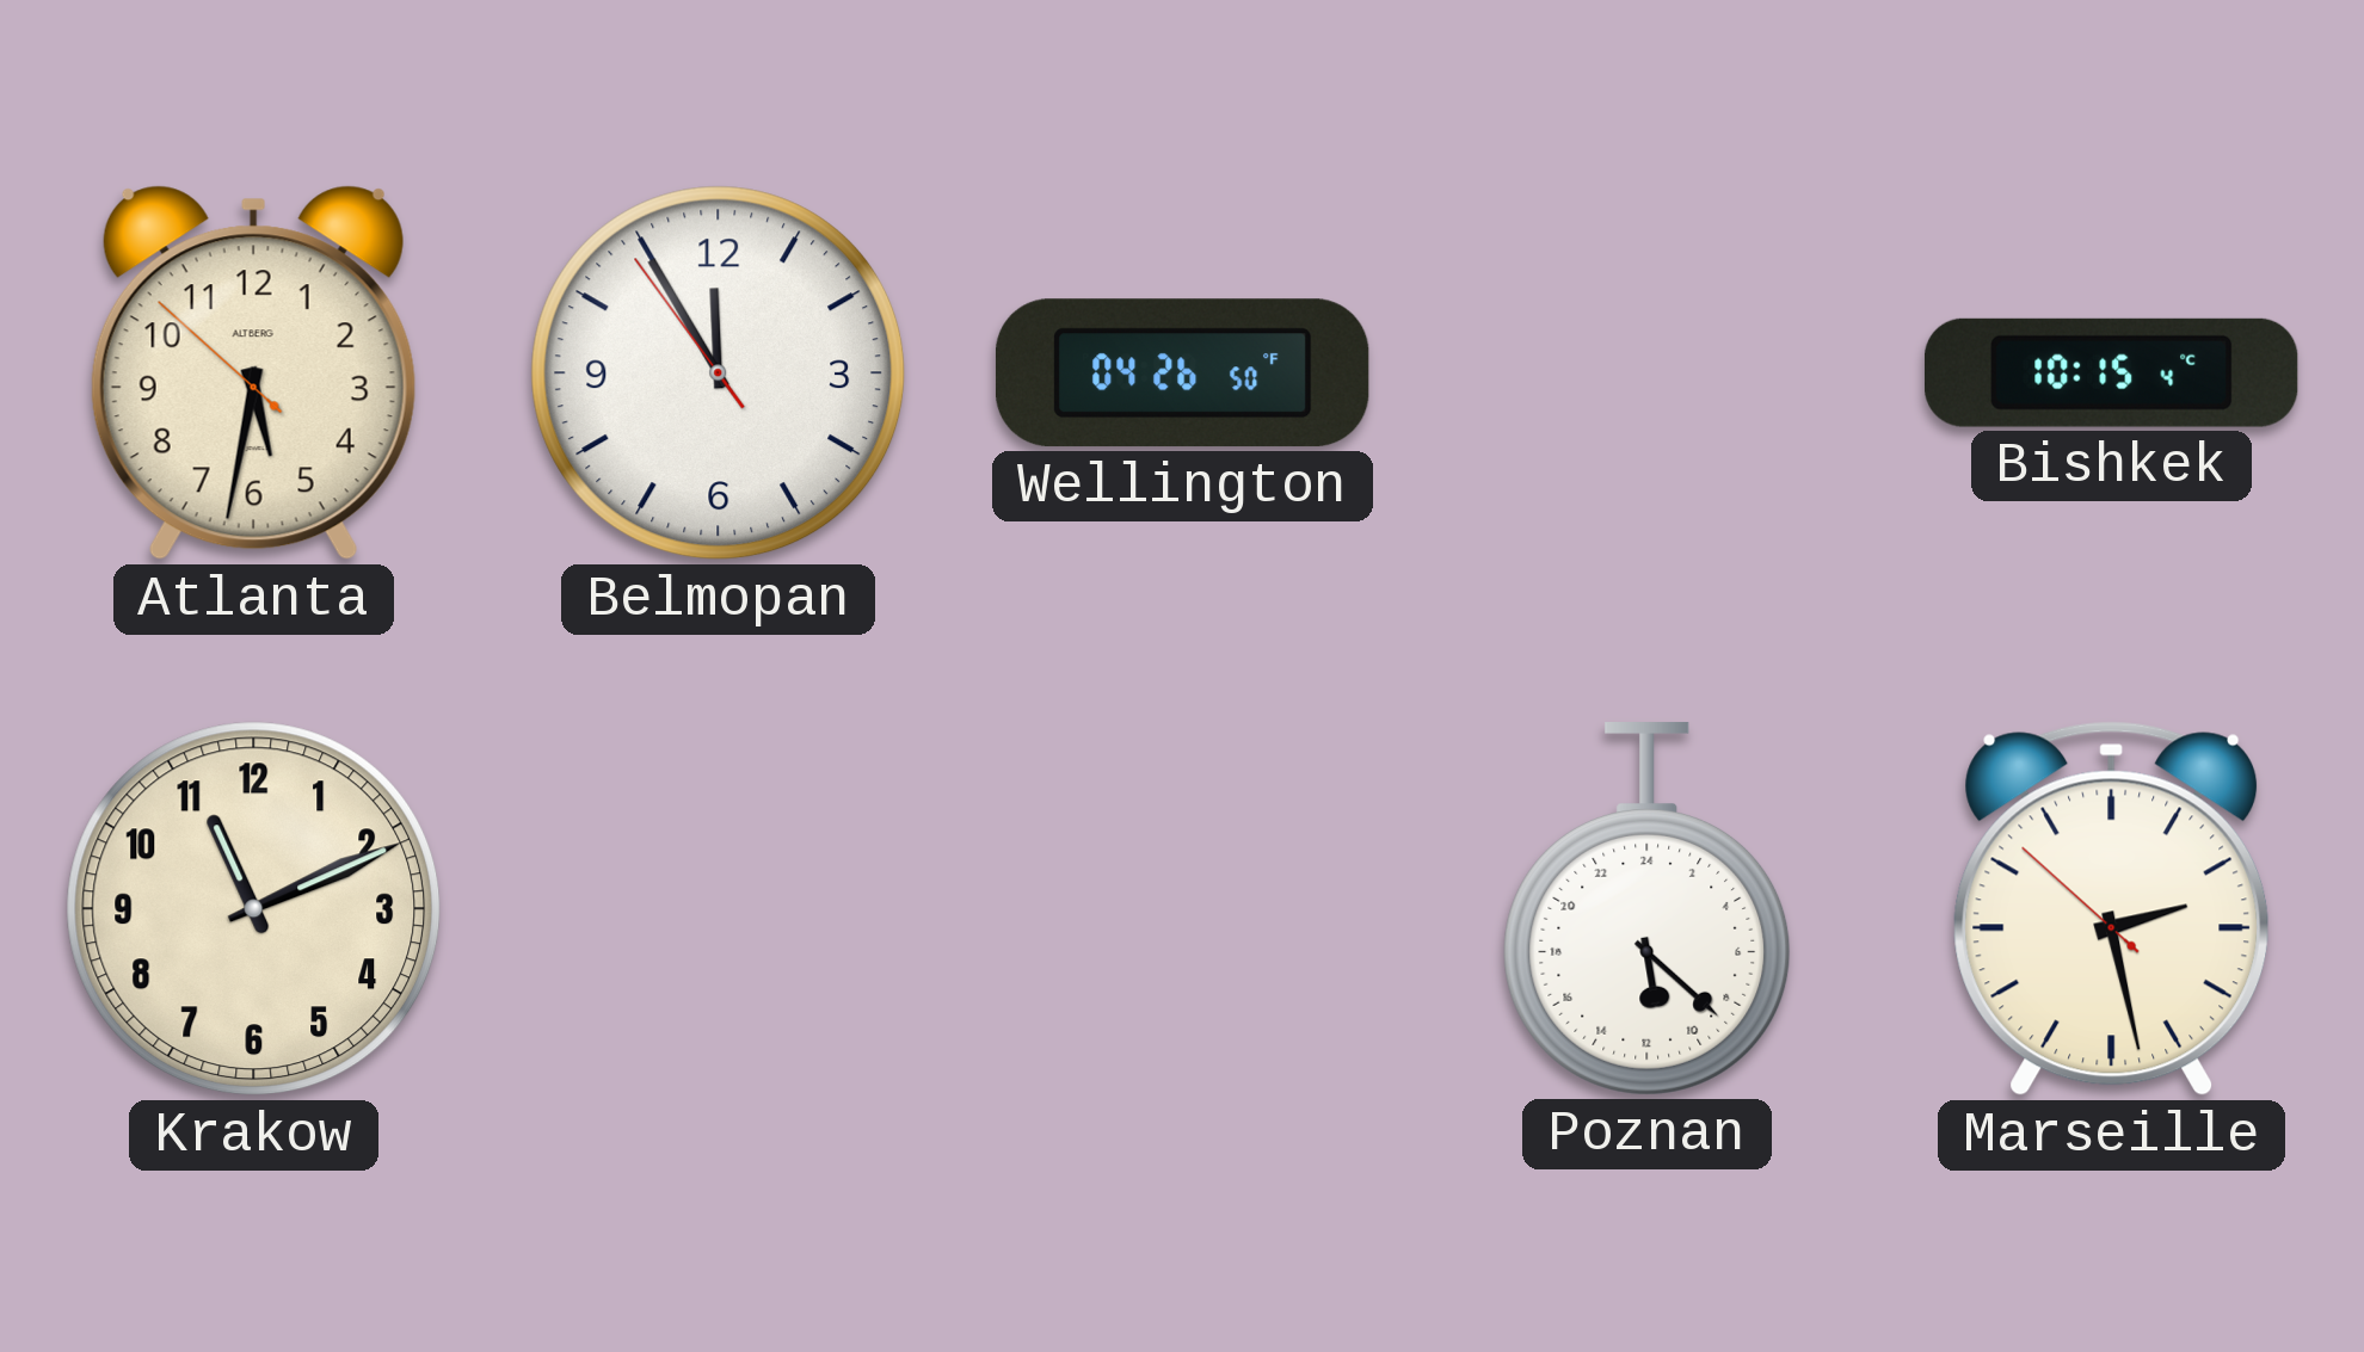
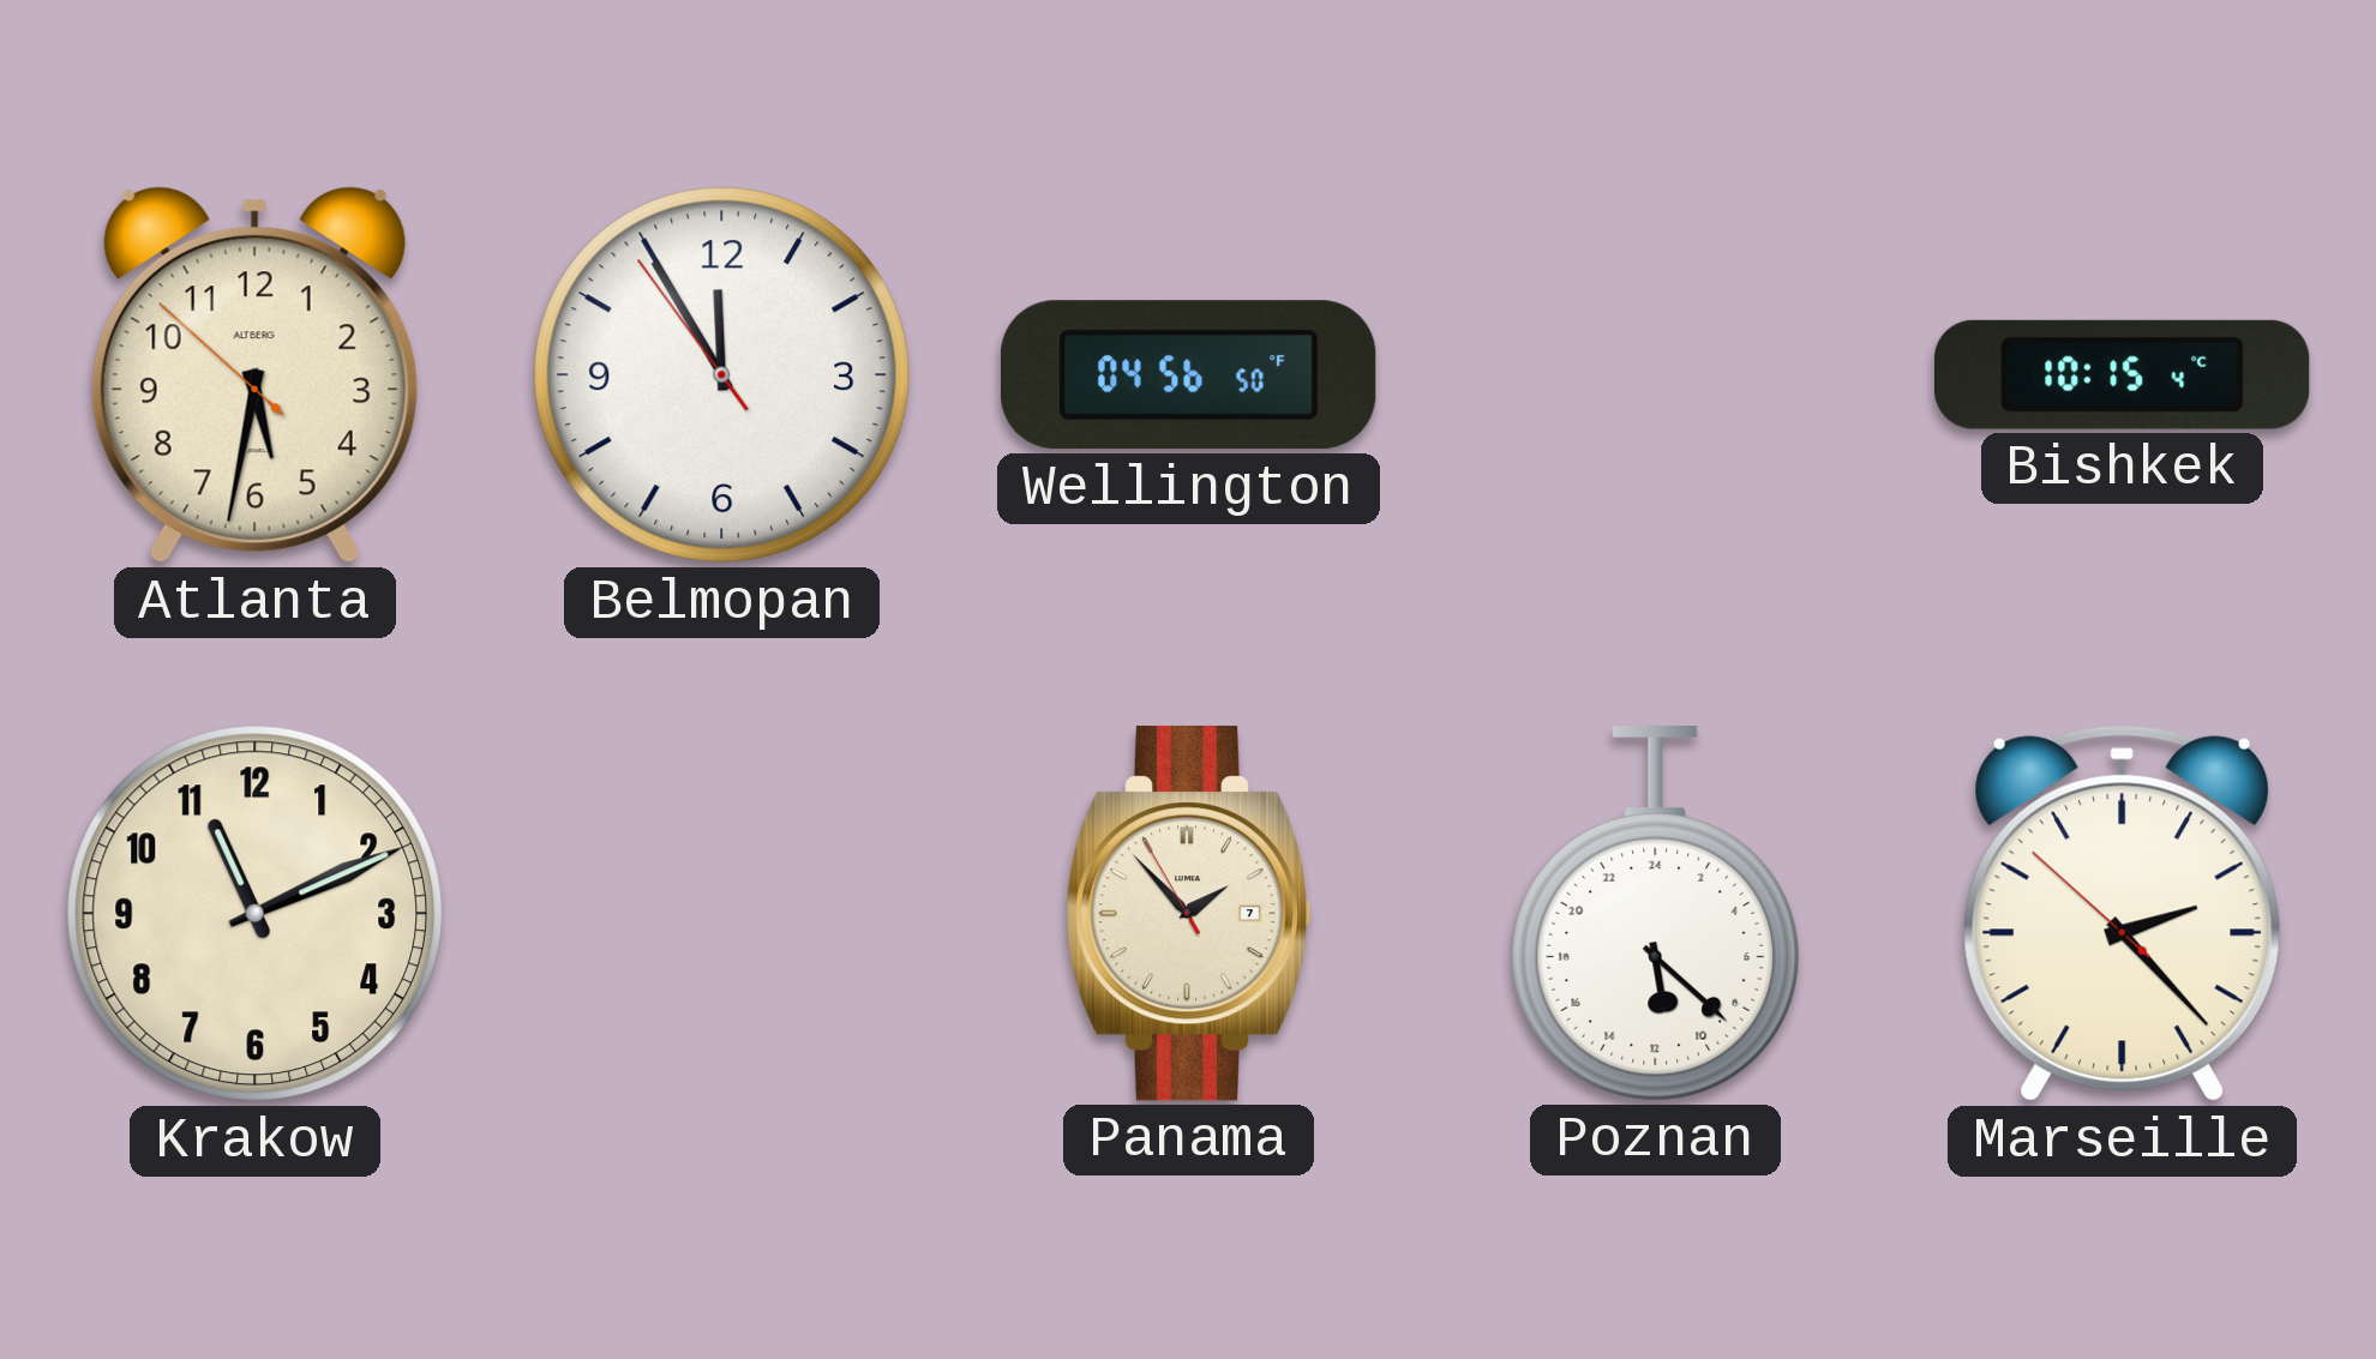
Wellington: 04:26 -> 04:56
Panama: none -> 1:52
Marseille: 2:27 -> 2:22
